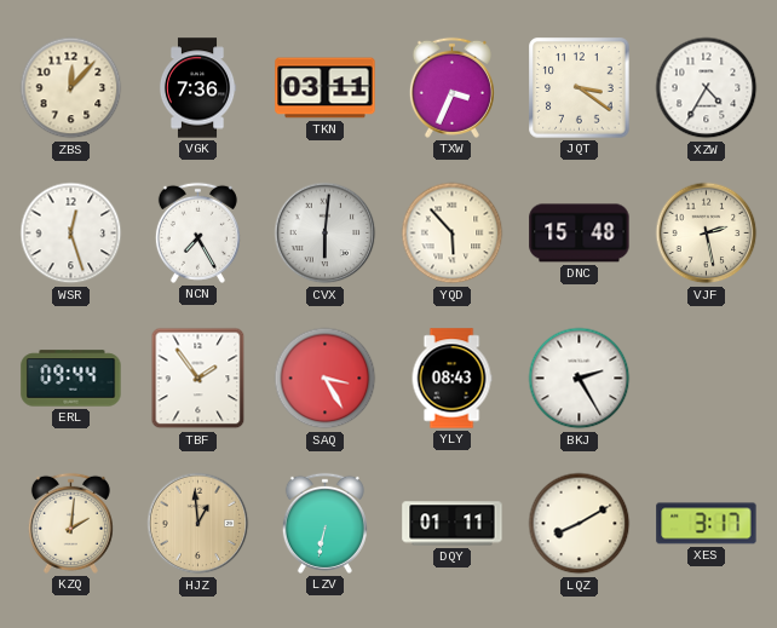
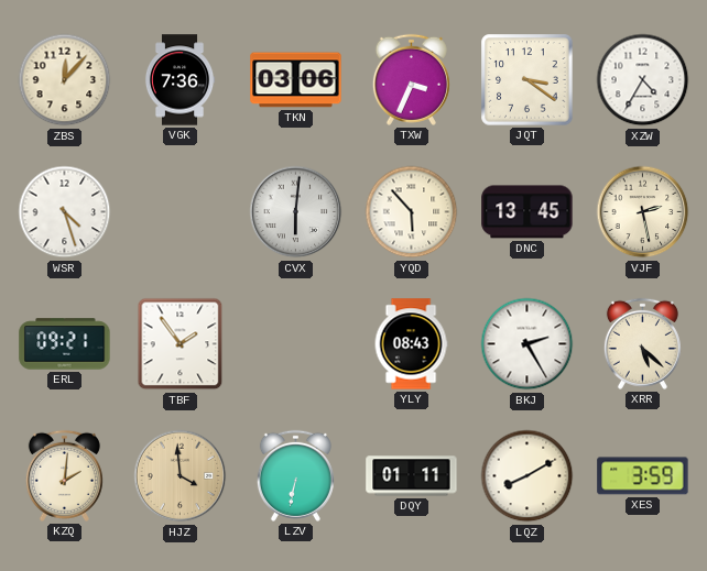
TKN: 03:11 -> 03:06
WSR: 12:27 -> 4:27
NCN: 7:25 -> none
DNC: 15:48 -> 13:45
ERL: 09:44 -> 09:21
SAQ: 3:25 -> none
XRR: none -> 5:22
HJZ: 12:59 -> 3:59
XES: 3:17 -> 3:59
